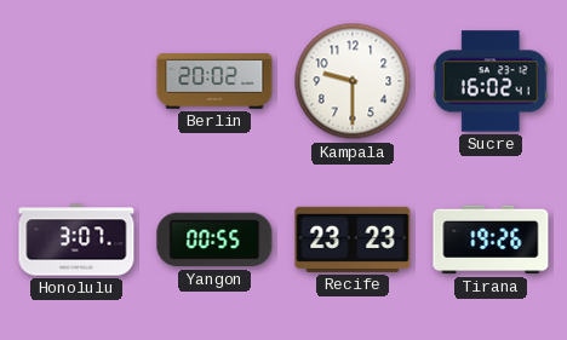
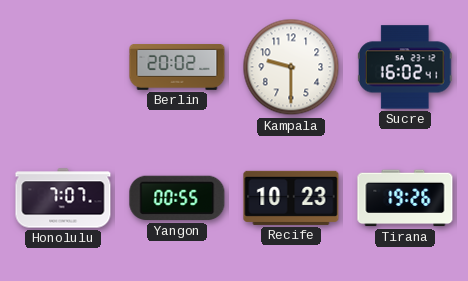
Honolulu: 3:07 -> 7:07
Recife: 23:23 -> 10:23
